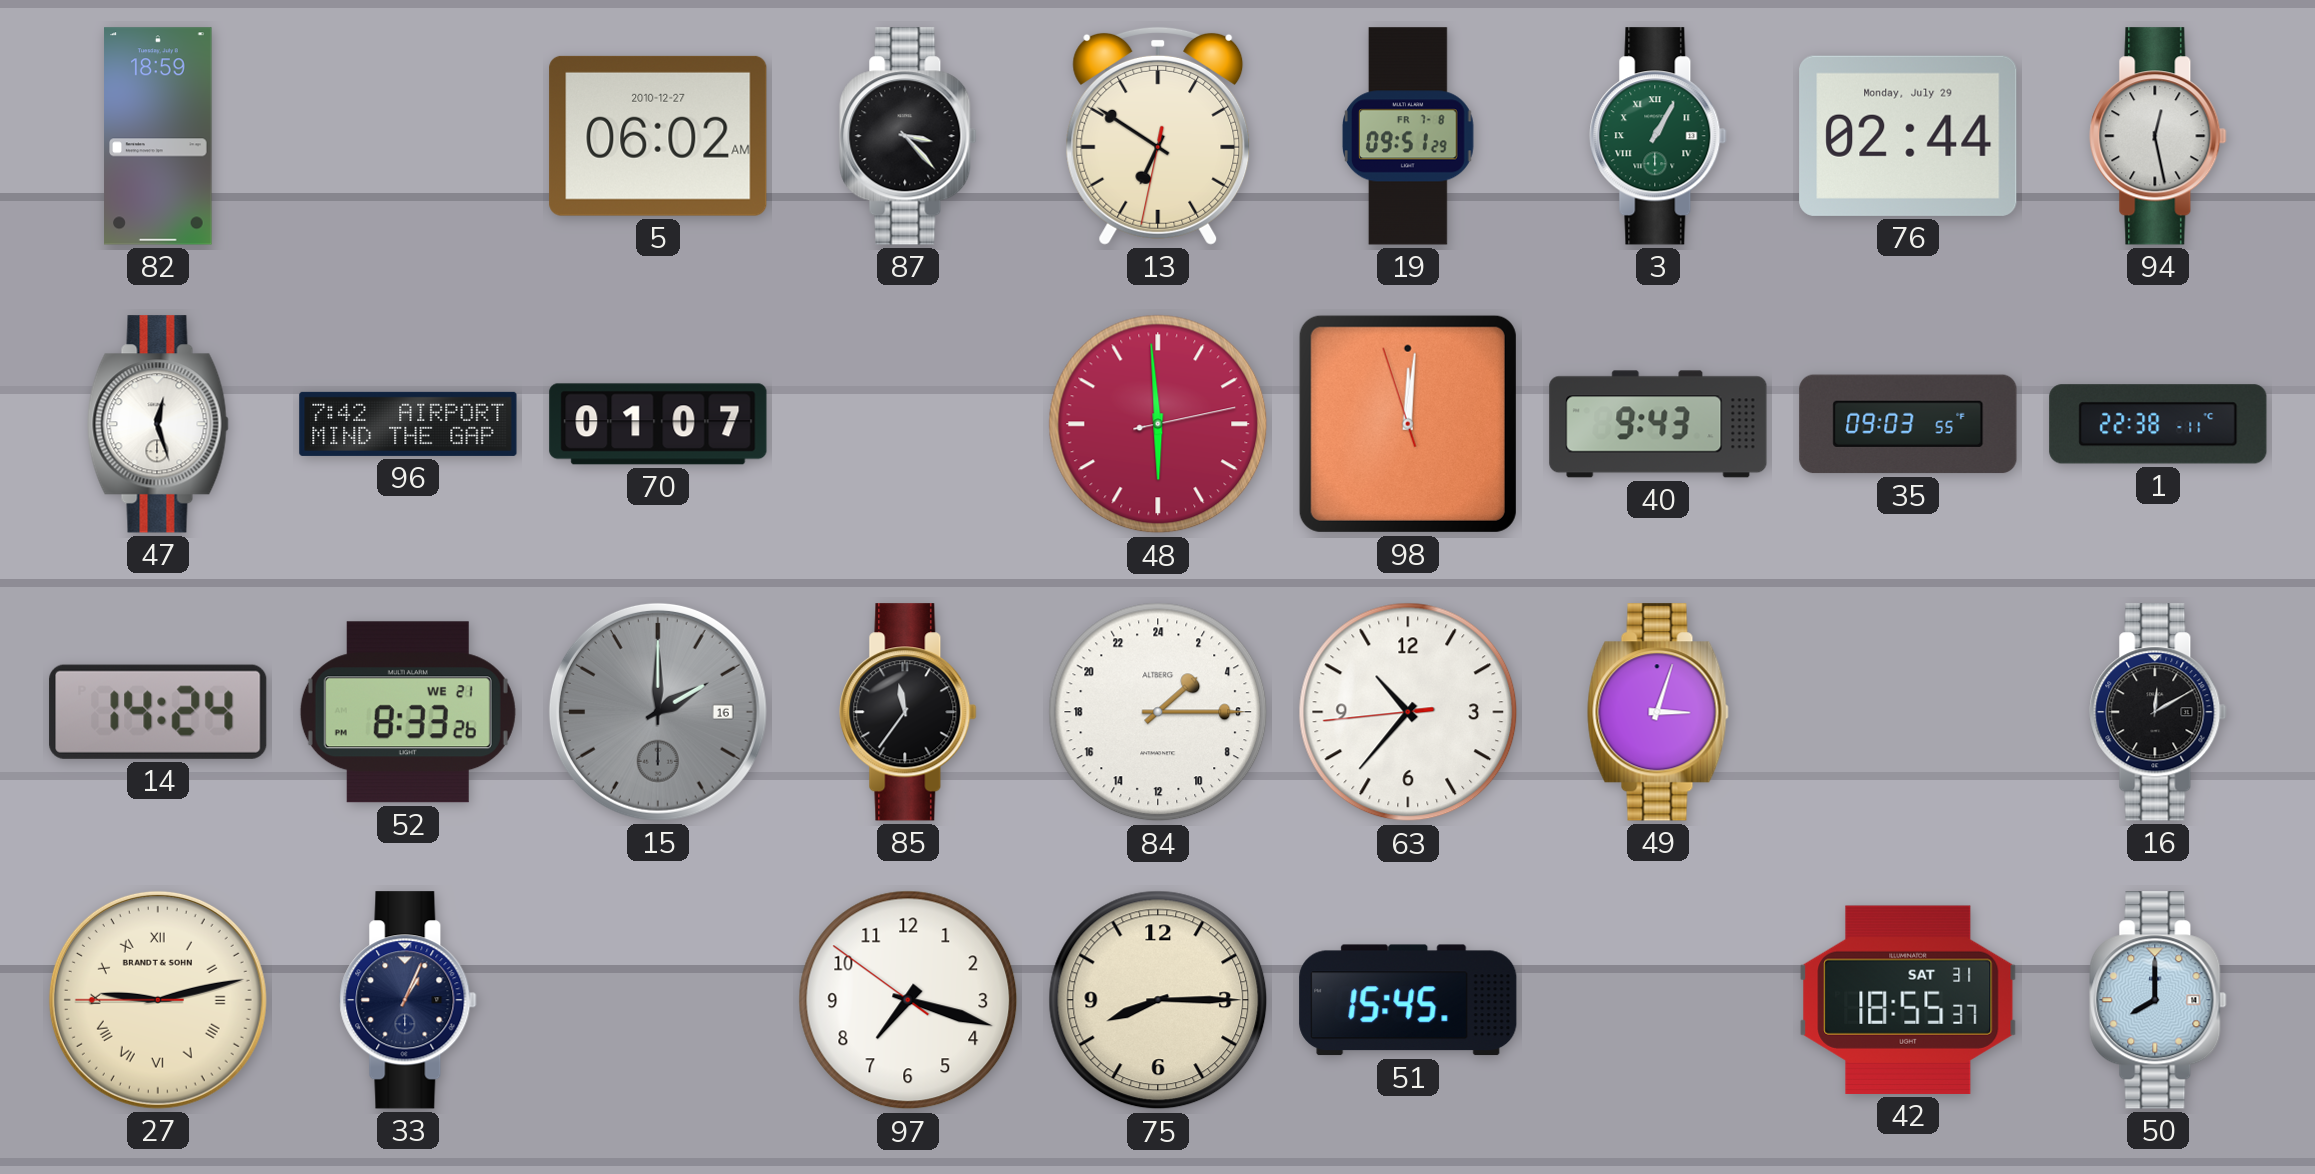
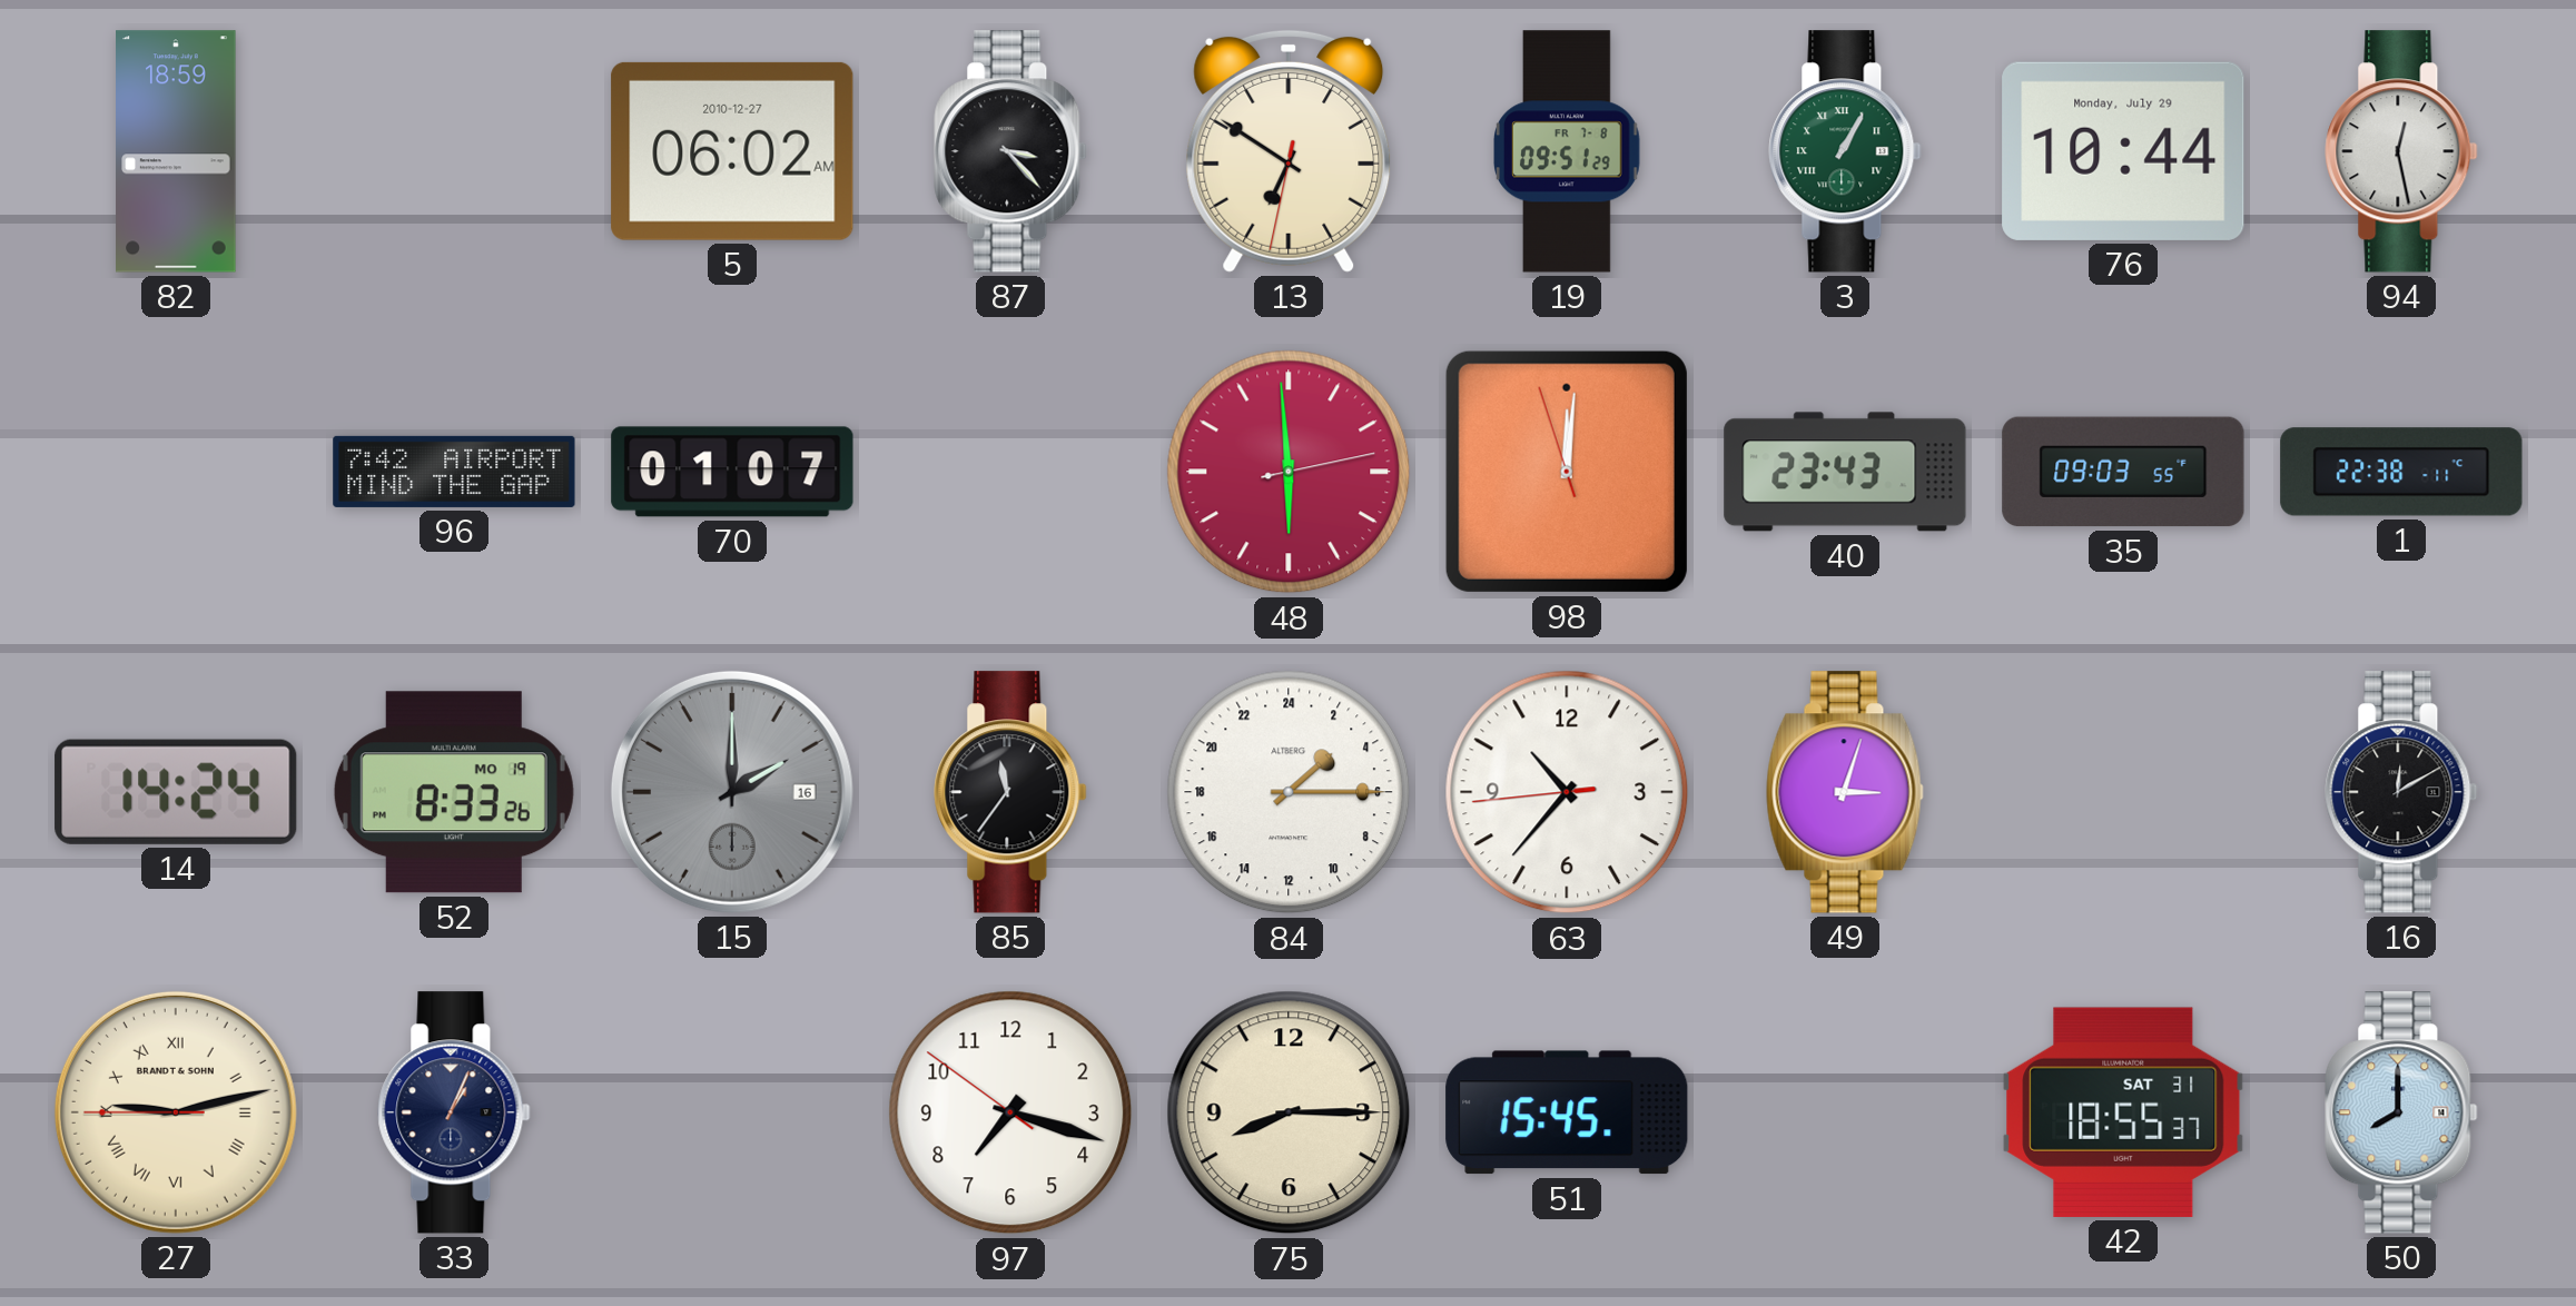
76: 02:44 -> 10:44
47: 12:27 -> none
40: 9:43 -> 23:43
52 date: WE 21 -> MO 19
